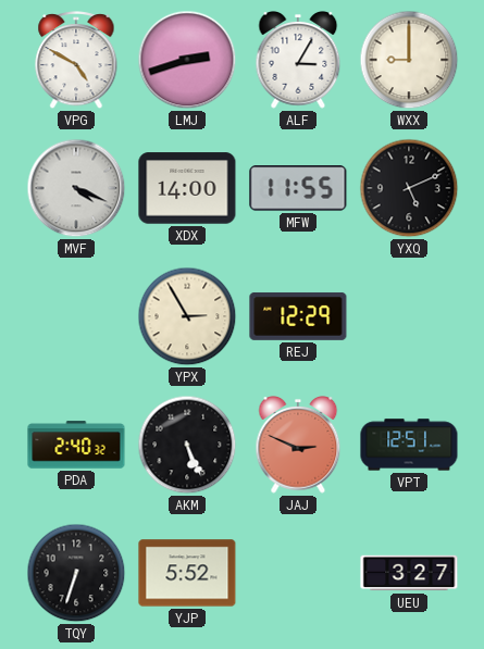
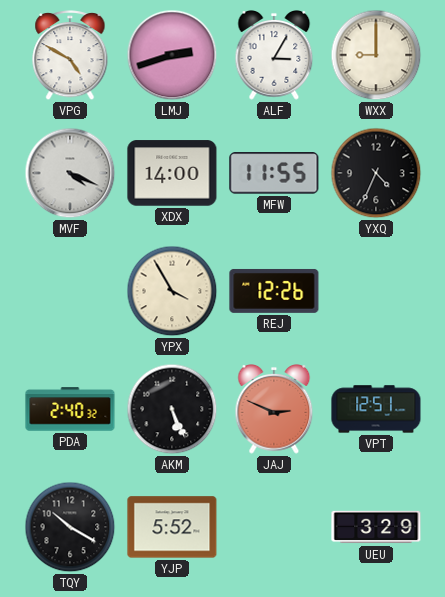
YXQ: 5:11 -> 4:34
YPX: 2:55 -> 3:55
REJ: 12:29 -> 12:26
TQY: 6:33 -> 10:20
UEU: 3:27 -> 3:29
